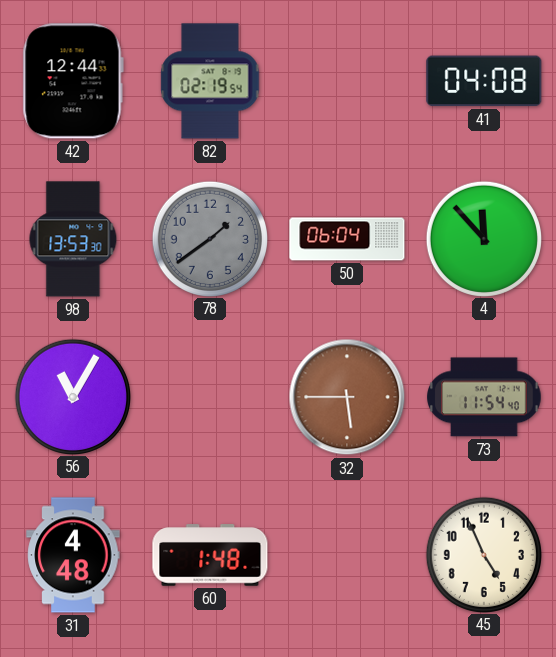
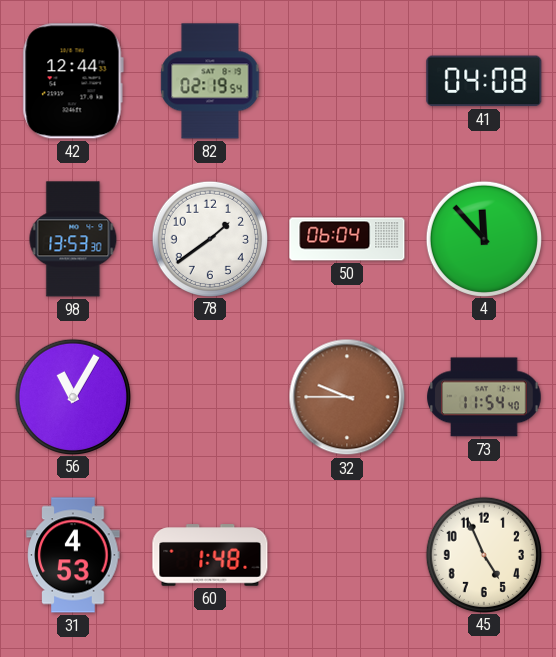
78 dial: grey -> white
32: 5:45 -> 9:45
31: 4:48 -> 4:53
